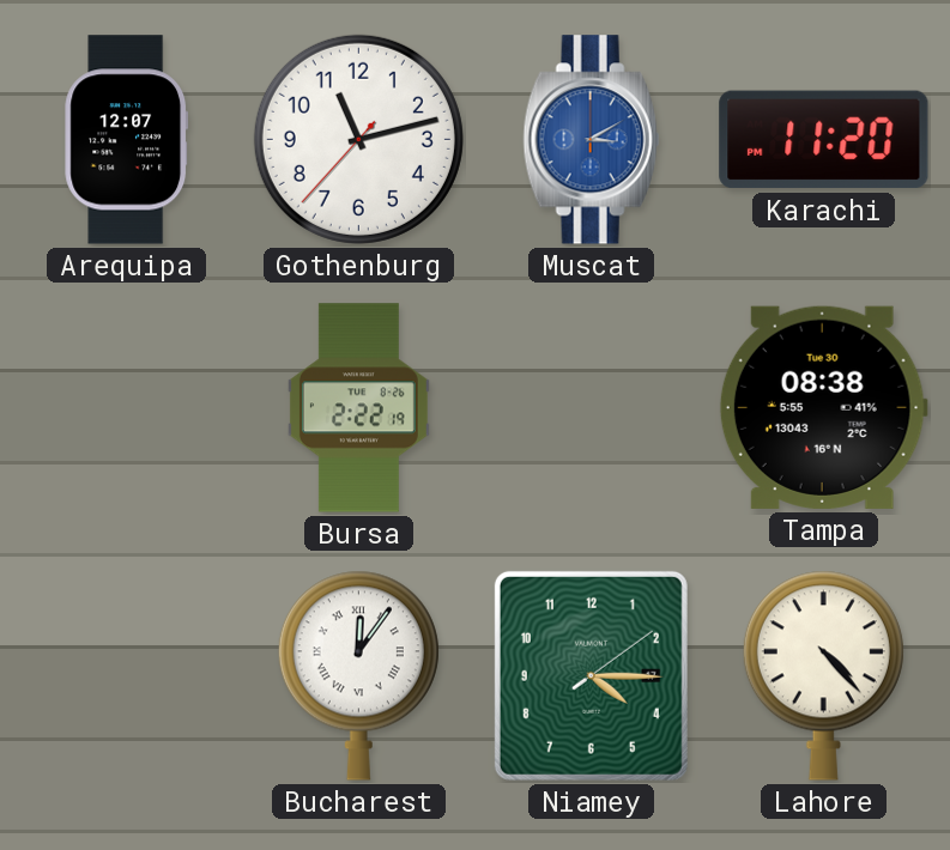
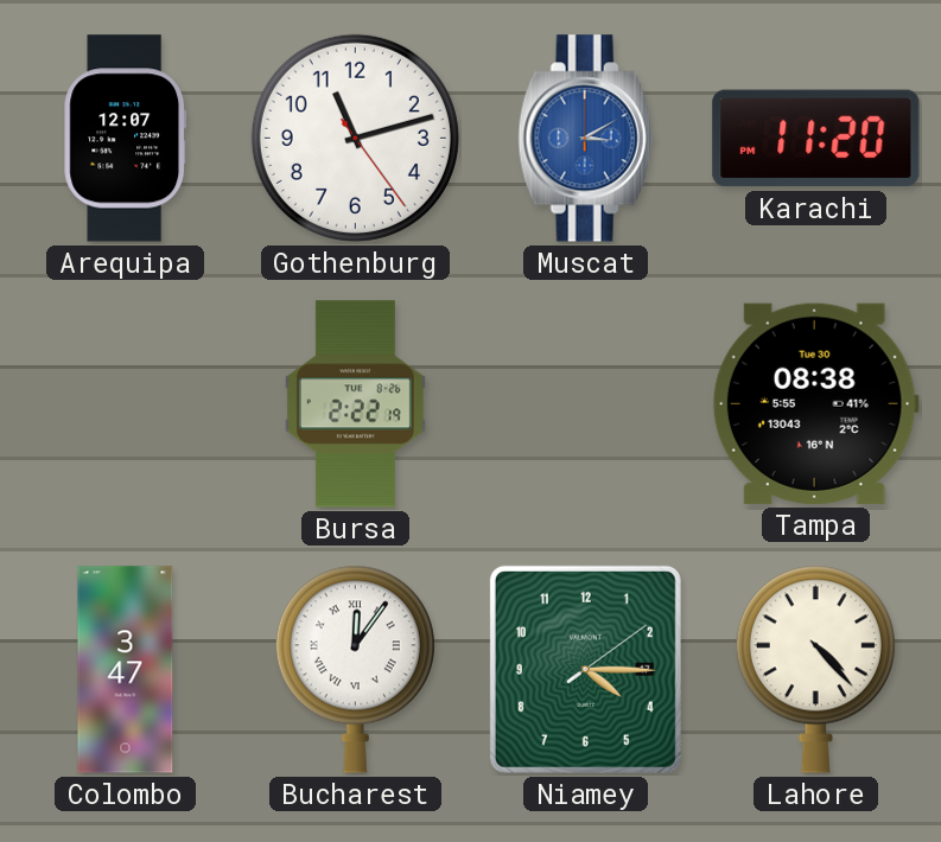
Gothenburg: 11:12:37 -> 11:12:24
Colombo: none -> 3:47
